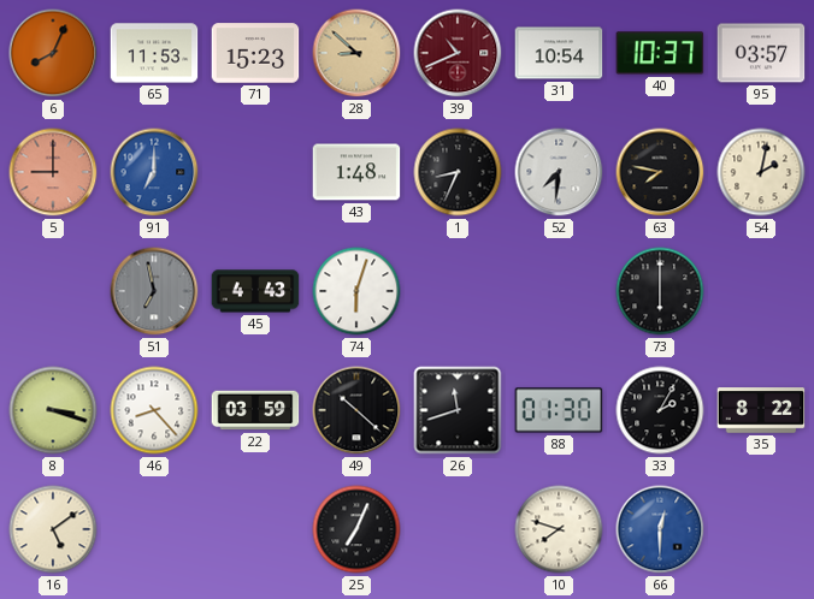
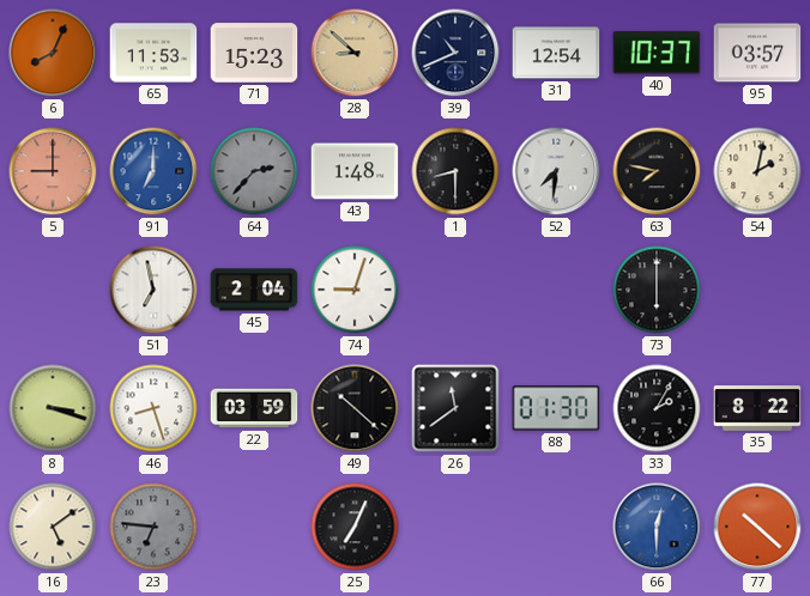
39 dial: burgundy -> navy
31: 10:54 -> 12:54
64: none -> 2:37
1: 8:34 -> 8:30
51 dial: grey -> white
45: 4:43 -> 2:04
74: 6:03 -> 9:03
46: 8:23 -> 8:27
26: 11:42 -> 11:39
23: none -> 6:46
10: 7:48 -> none
77: none -> 10:22
